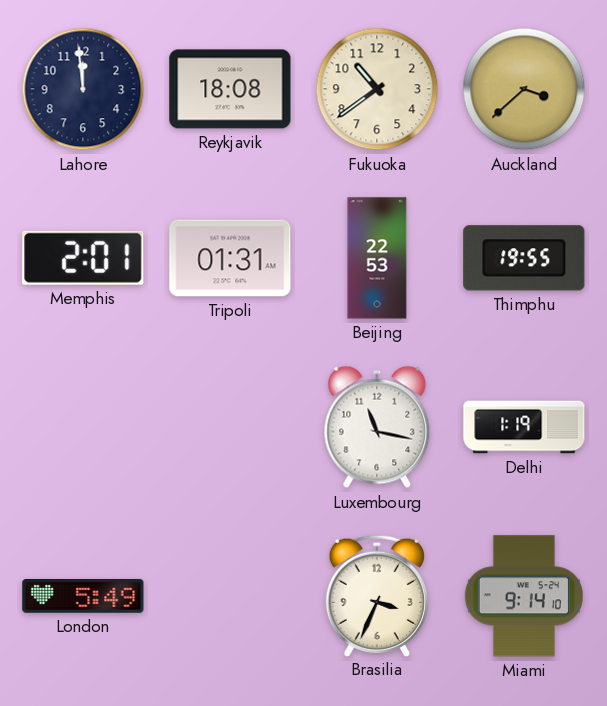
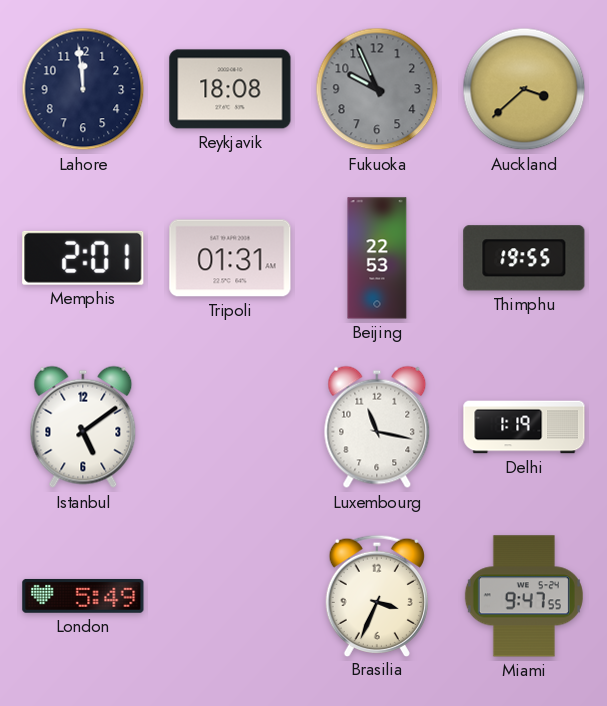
Fukuoka: 10:39 -> 9:56
Fukuoka dial: cream -> grey
Istanbul: none -> 5:09
Miami: 9:14 -> 9:47
